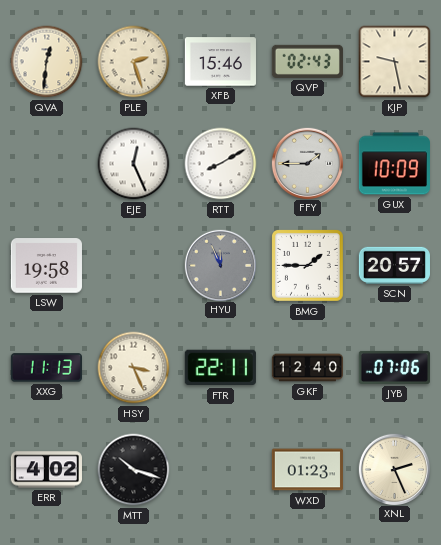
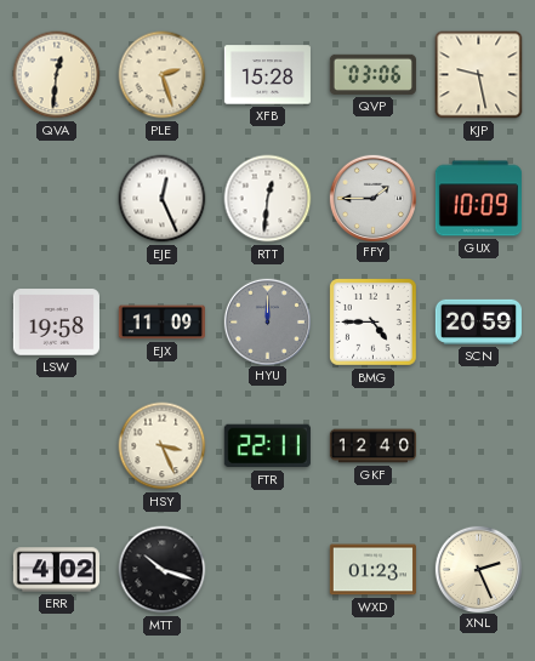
XFB: 15:46 -> 15:28
QVP: 02:43 -> 03:06
RTT: 8:10 -> 12:31
EJX: none -> 11:09
HYU: 11:56 -> 12:00
BMG: 1:45 -> 4:45
SCN: 20:57 -> 20:59
XXG: 11:13 -> none
JYB: 07:06 -> none
